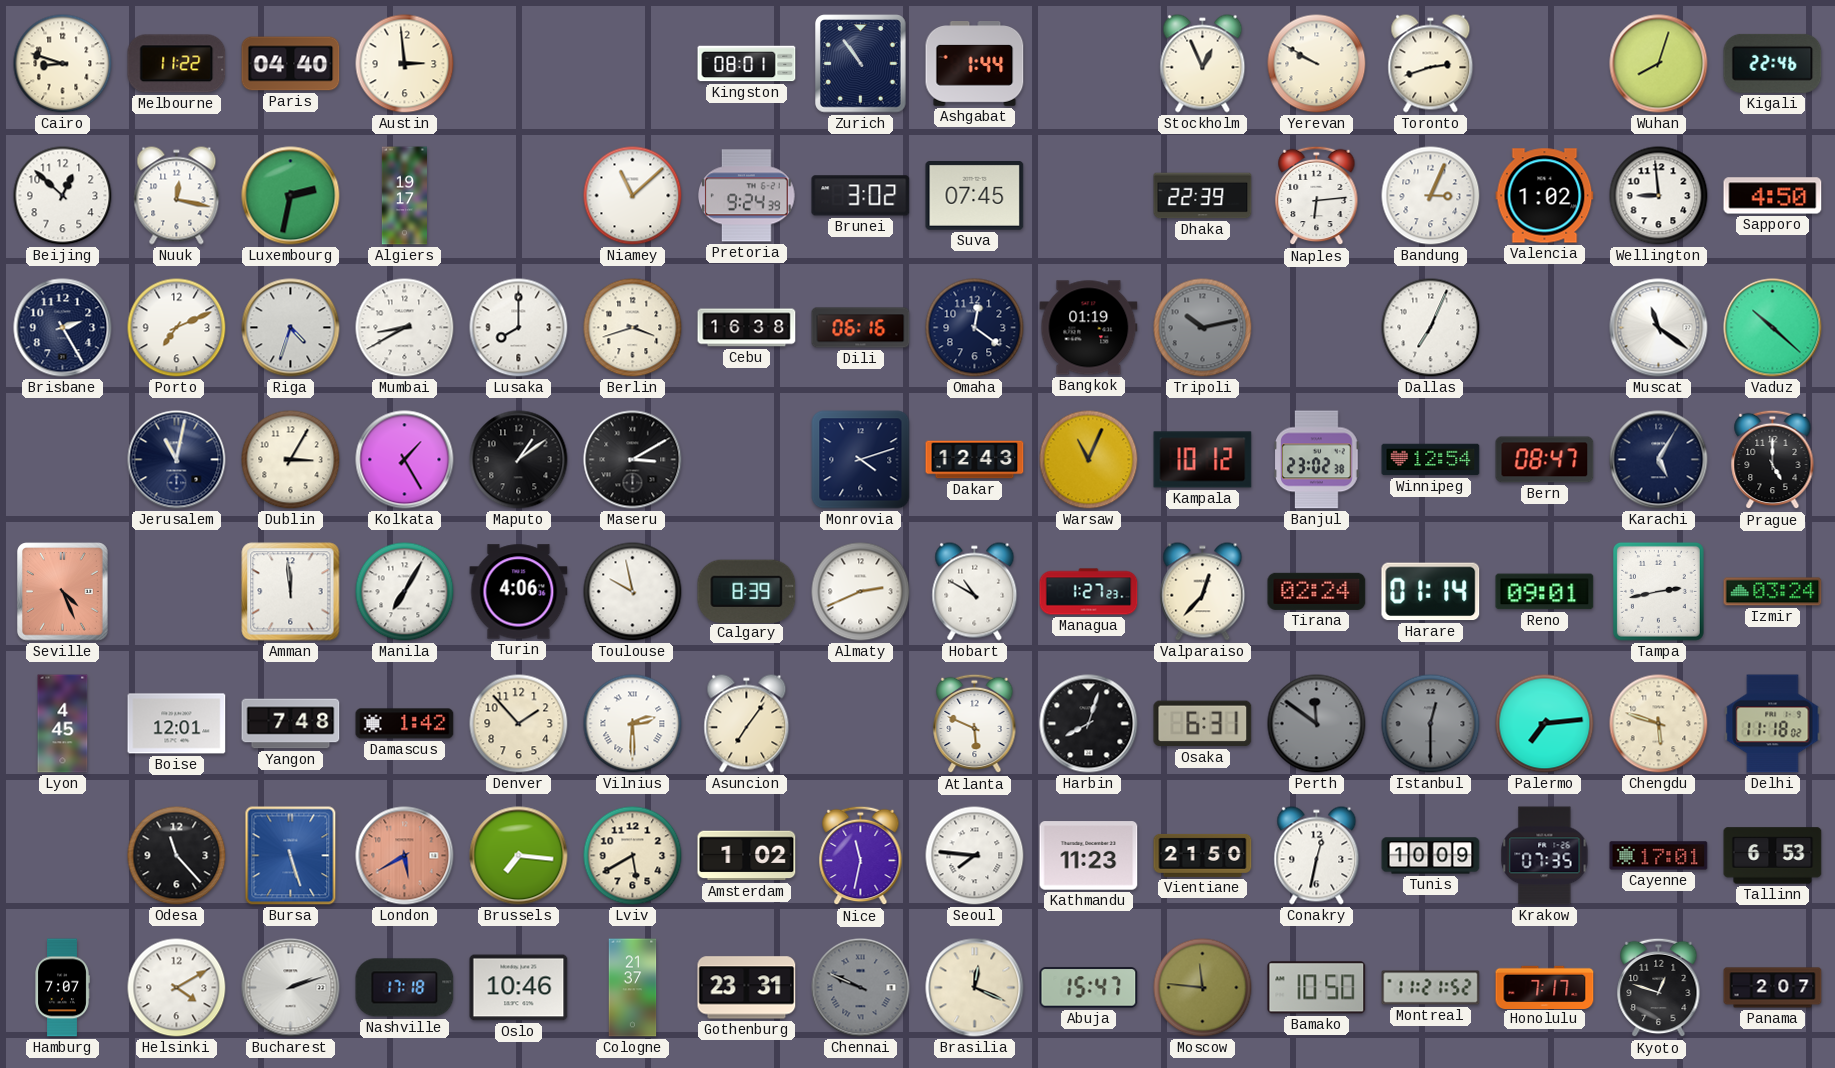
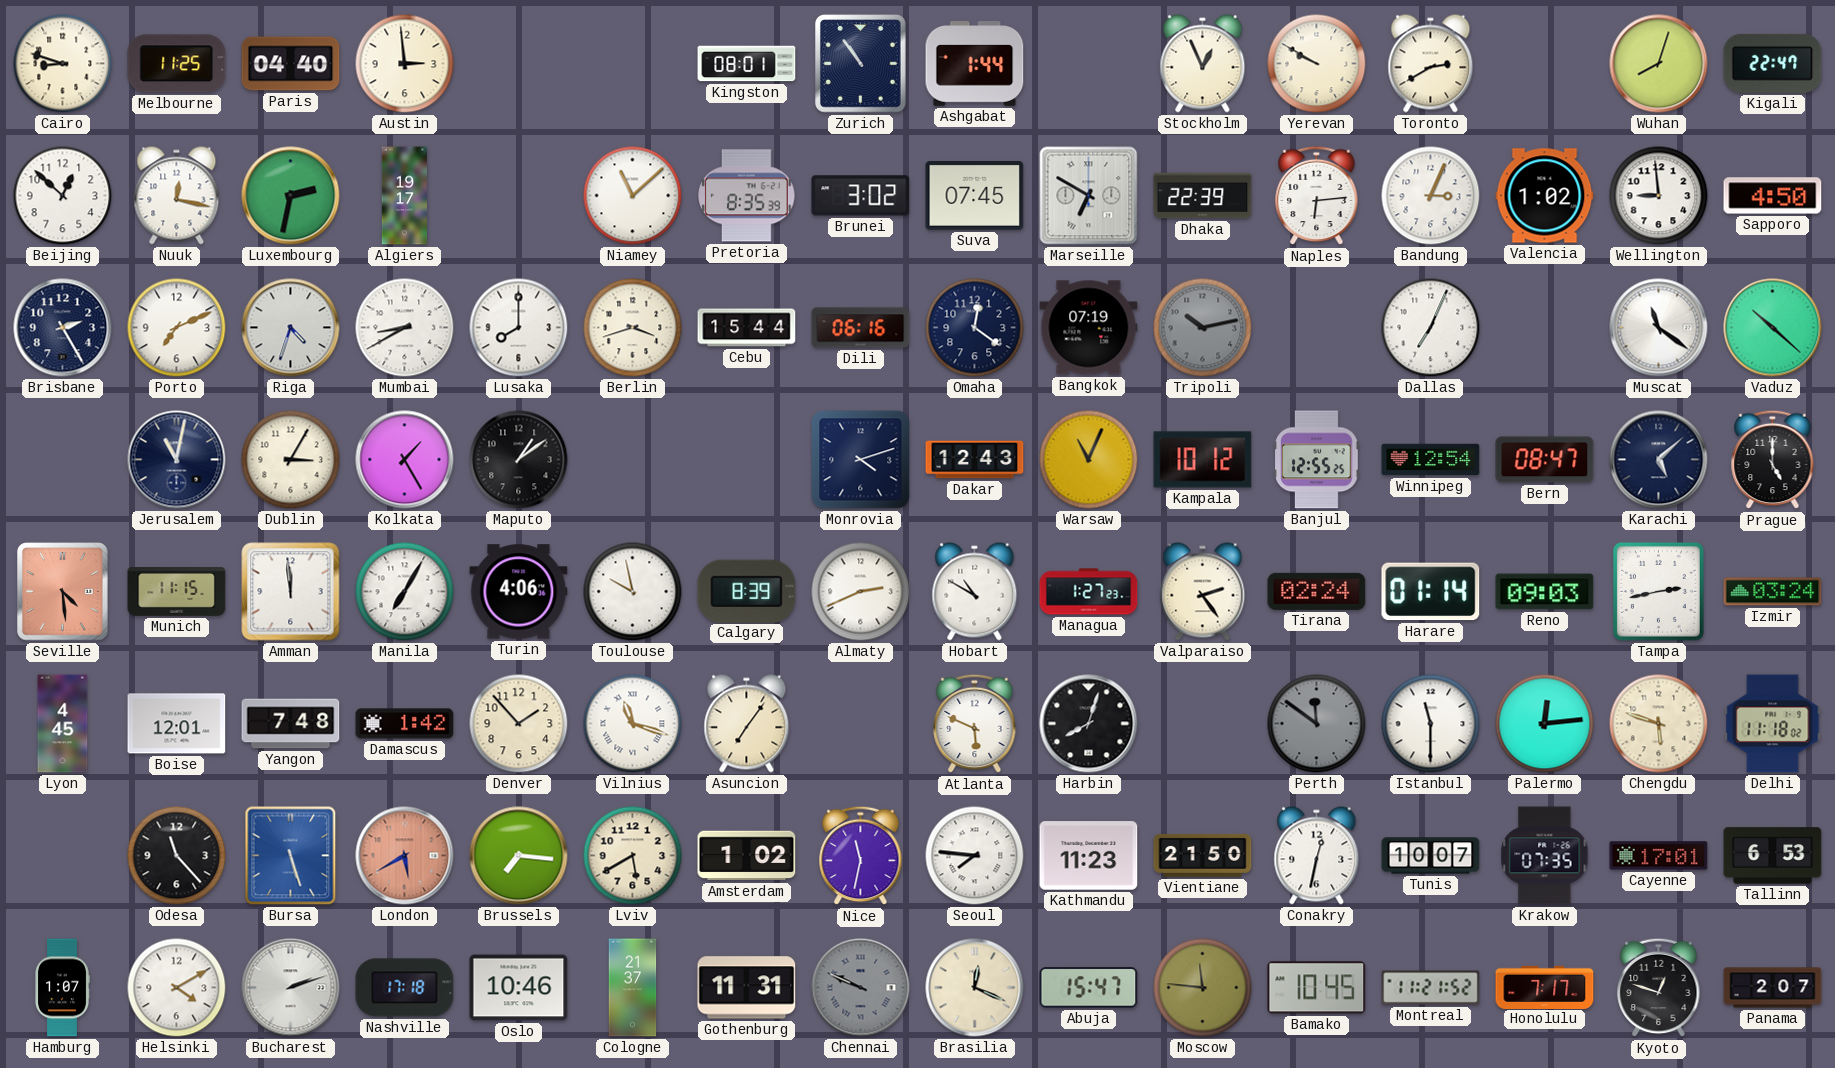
Melbourne: 11:22 -> 11:25
Toronto: 2:42 -> 2:40
Kigali: 22:46 -> 22:47
Pretoria: 9:24 -> 8:35
Marseille: none -> 6:50
Cebu: 16:38 -> 15:44
Bangkok: 01:19 -> 07:19
Maseru: 3:10 -> none
Banjul: 23:02 -> 12:55
Karachi: 5:05 -> 5:08
Seville: 4:26 -> 4:29
Munich: none -> 11:15
Valparaiso: 12:37 -> 2:24
Reno: 09:01 -> 09:03
Vilnius: 2:30 -> 11:18
Osaka: 6:31 -> none
Istanbul: 12:30 -> 11:30
Istanbul dial: grey -> white
Palermo: 7:14 -> 12:14
Tunis: 10:09 -> 10:07
Hamburg: 7:07 -> 1:07
Gothenburg: 23:31 -> 11:31
Bamako: 10:50 -> 10:45
